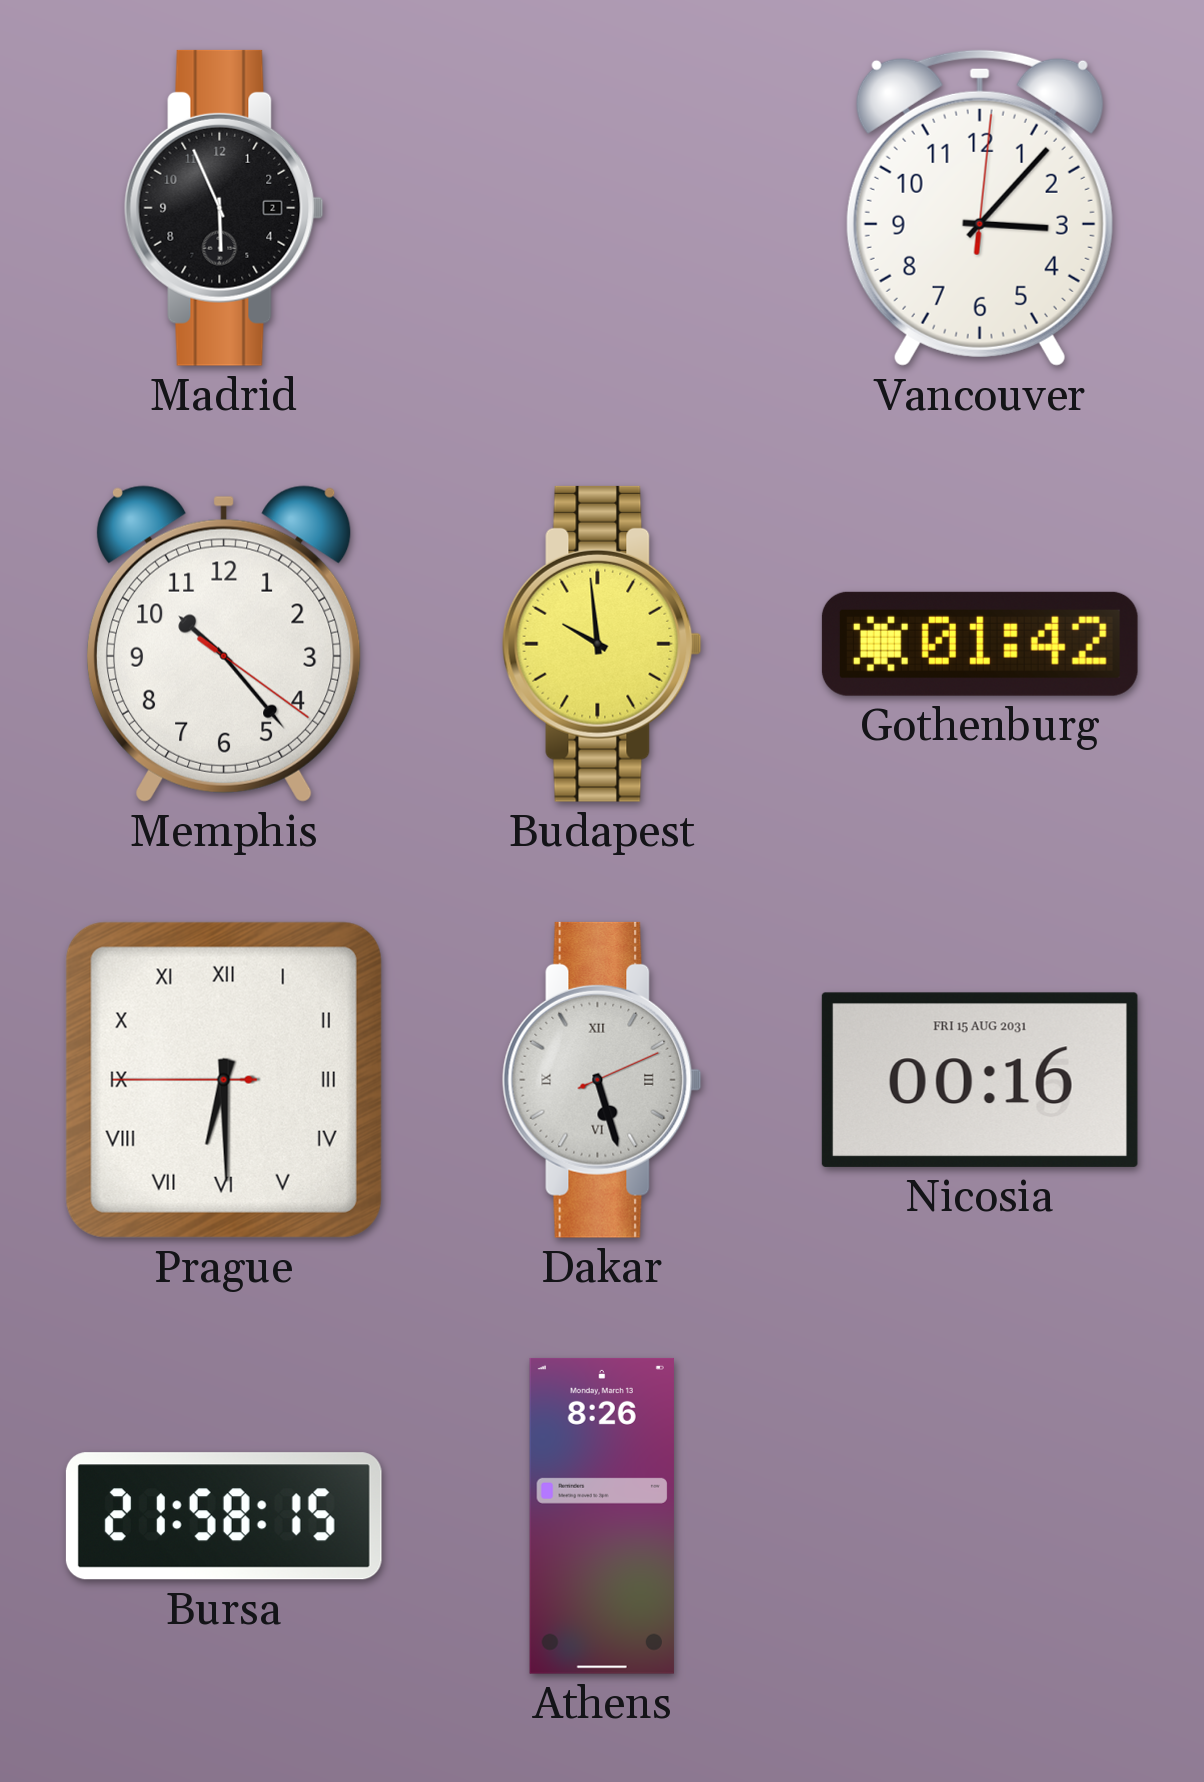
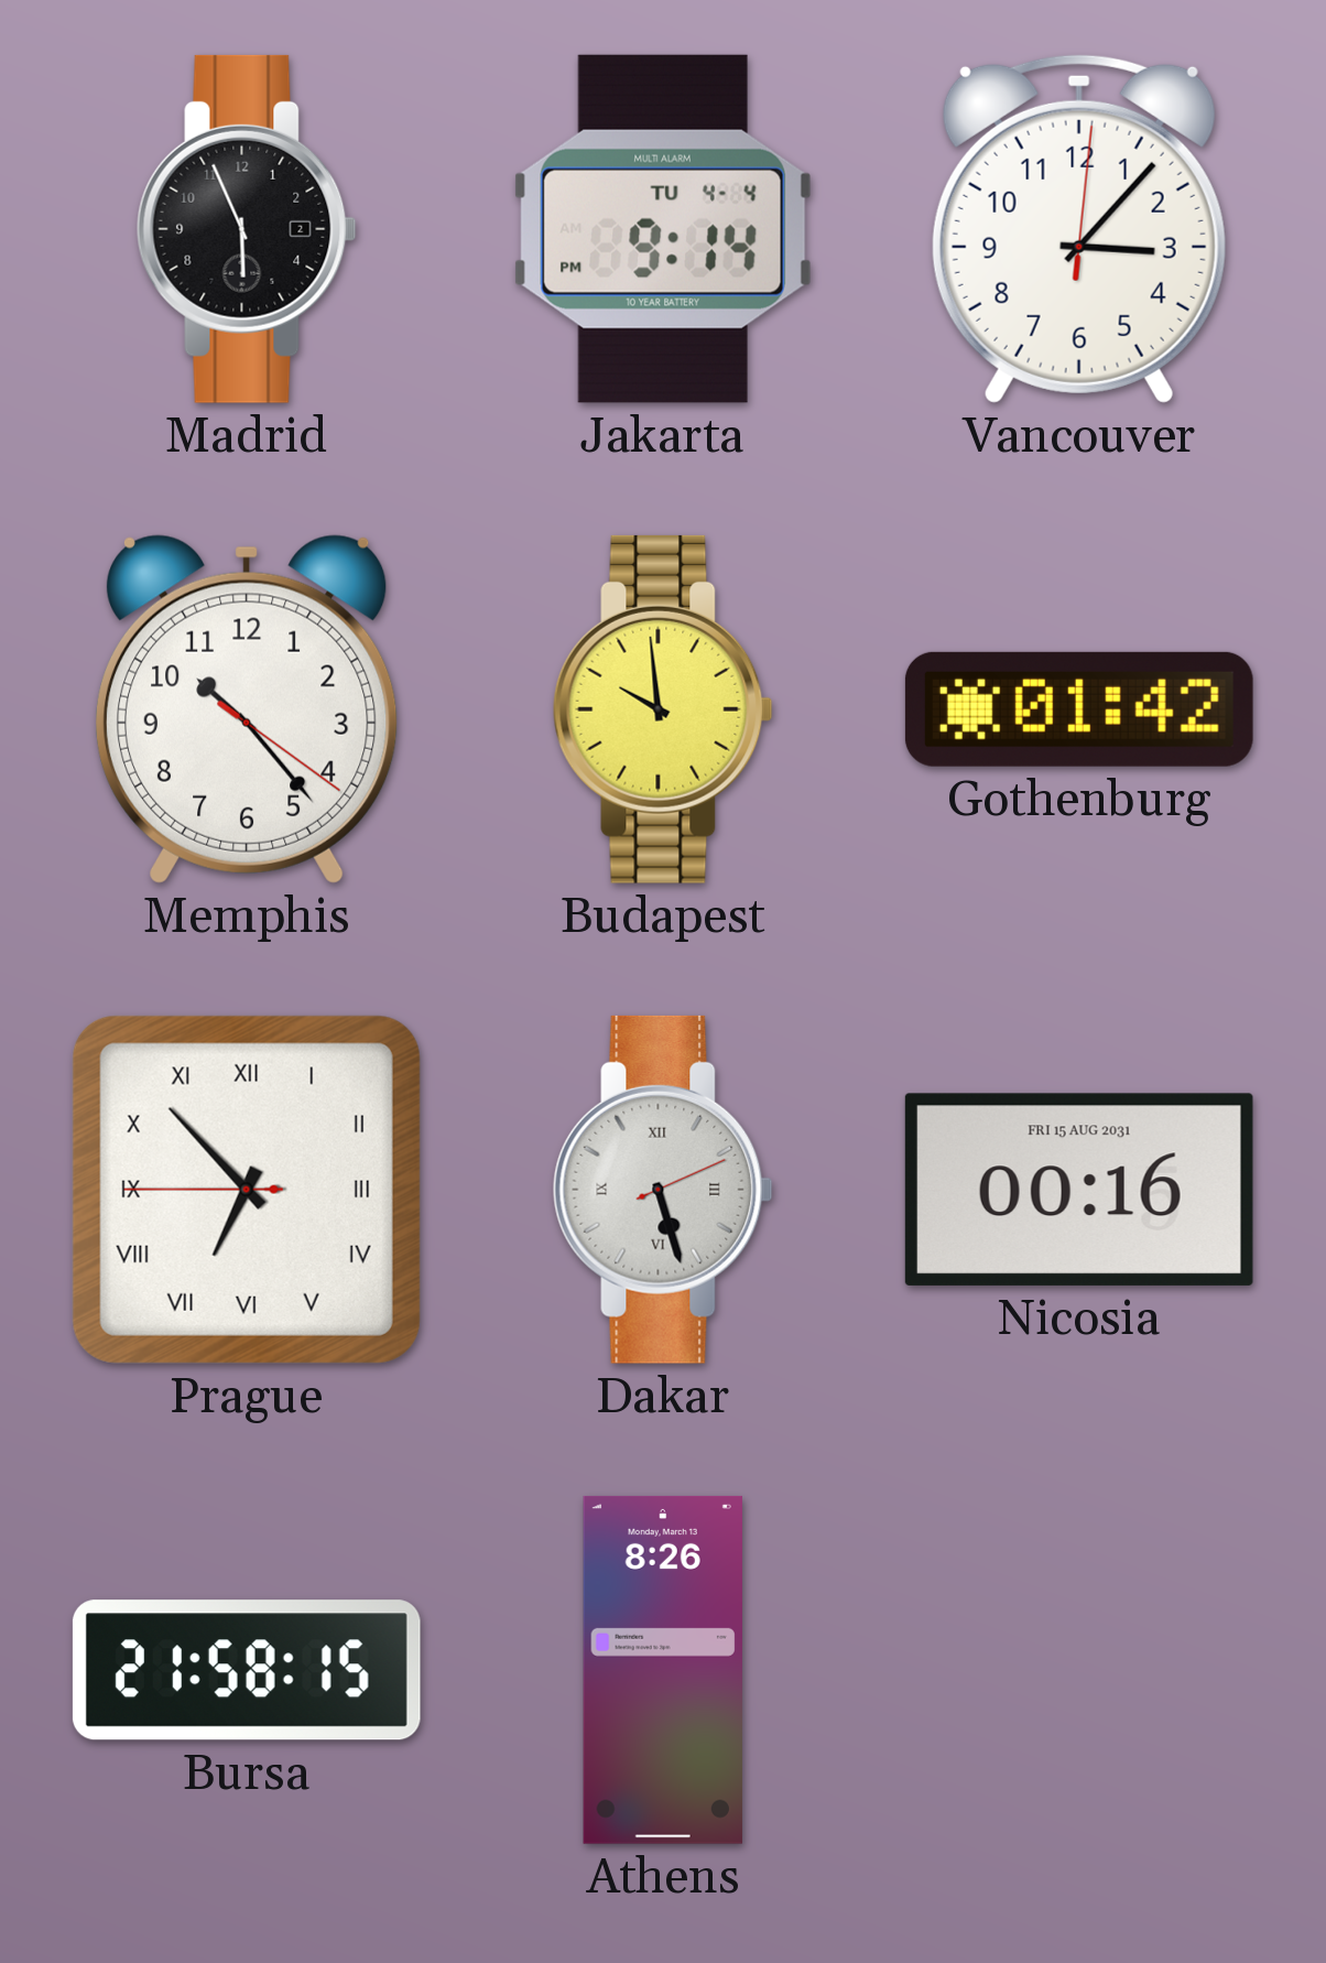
Jakarta: none -> 9:14
Prague: 6:29 -> 6:52
